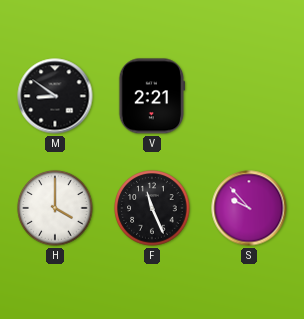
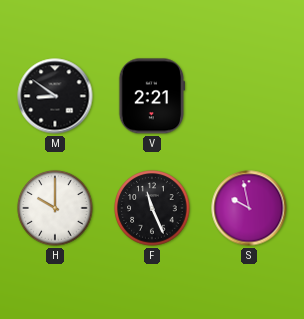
H: 4:00 -> 10:00
S: 9:53 -> 9:58
